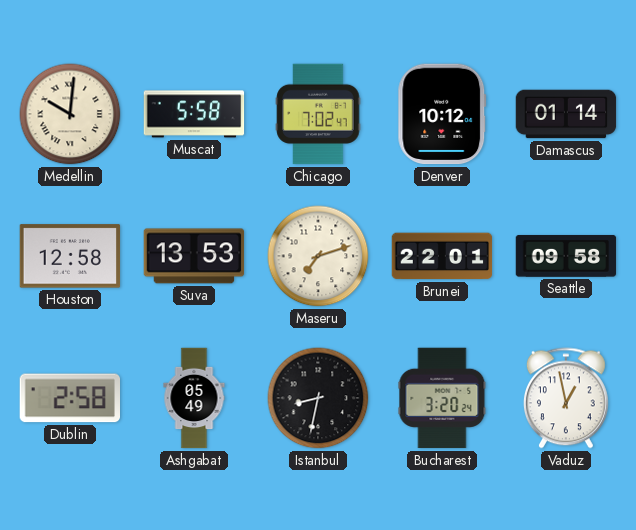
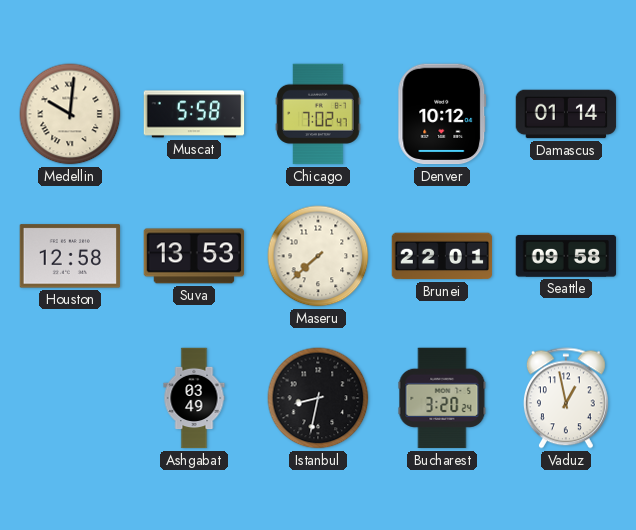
Maseru: 7:12 -> 7:38
Dublin: 2:58 -> none
Ashgabat: 05:49 -> 03:49
